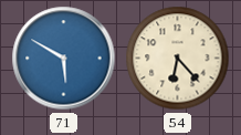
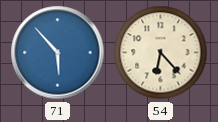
71: 5:50 -> 5:53
